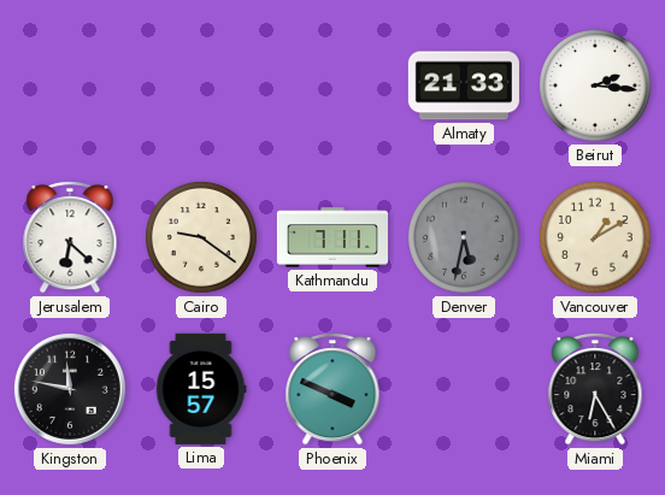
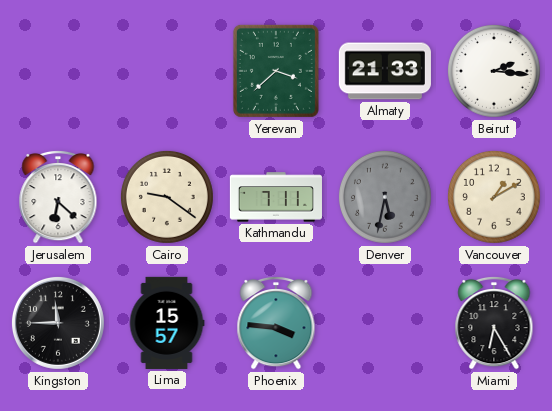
Yerevan: none -> 3:38
Kingston: 11:47 -> 11:45
Phoenix: 3:49 -> 3:46
